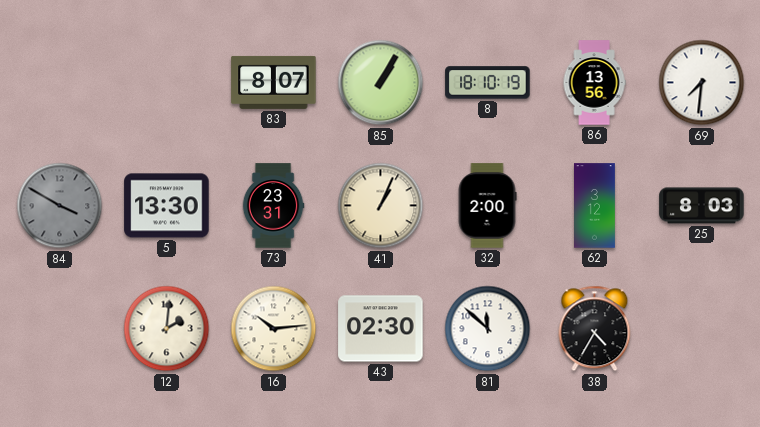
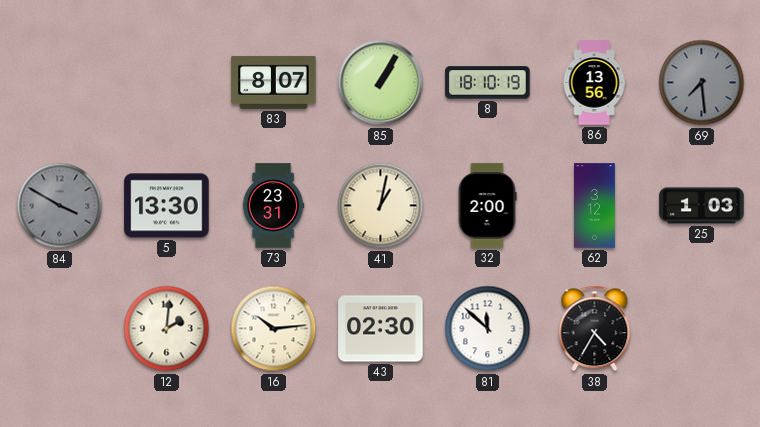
69: 7:31 -> 7:29
69 dial: white -> grey
41: 1:04 -> 1:02
25: 8:03 -> 1:03
